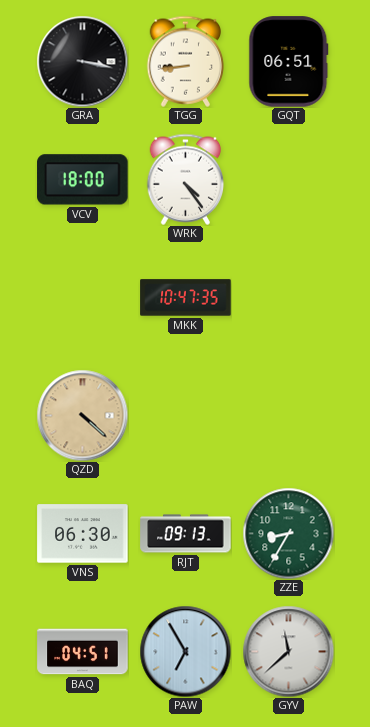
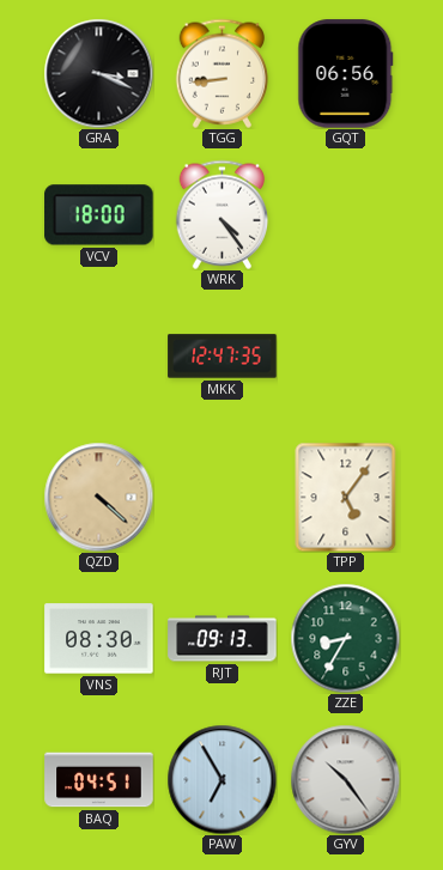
GRA: 3:17 -> 3:19
GQT: 06:51 -> 06:56
MKK: 10:47 -> 12:47
TPP: none -> 5:06
VNS: 06:30 -> 08:30
GYV: 11:38 -> 10:24
